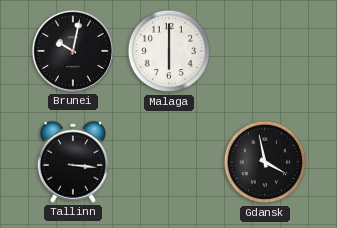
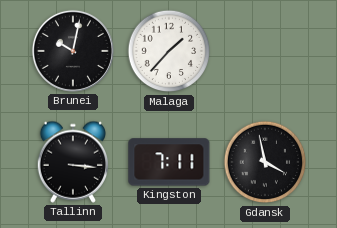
Malaga: 6:00 -> 1:37
Kingston: none -> 7:11
